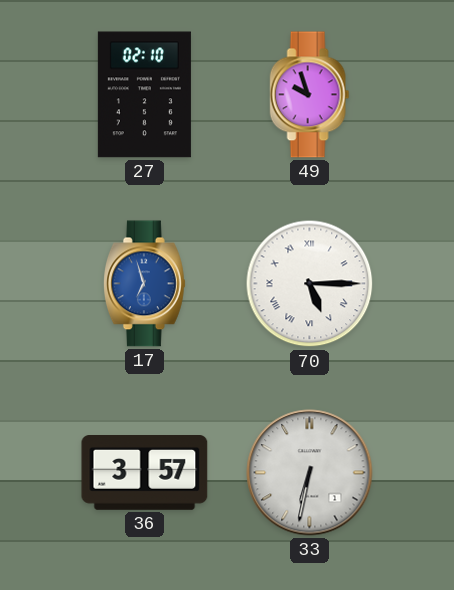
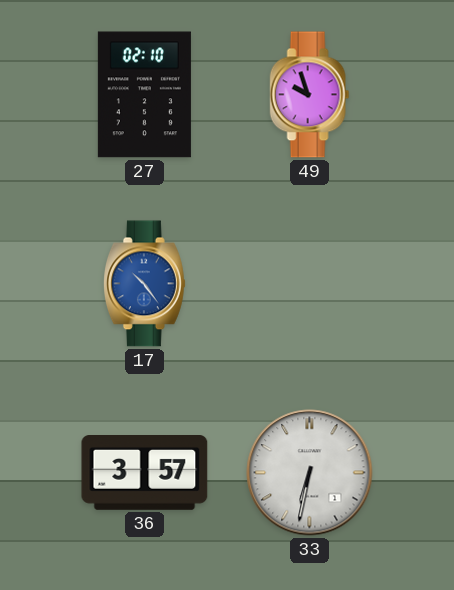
17: 6:57 -> 10:24
70: 5:15 -> none
